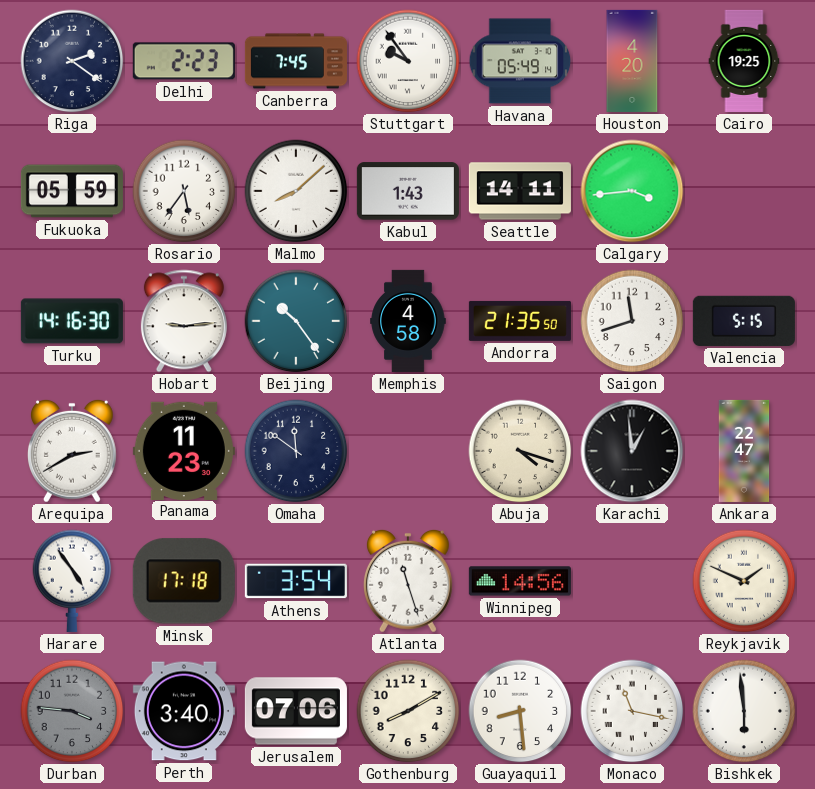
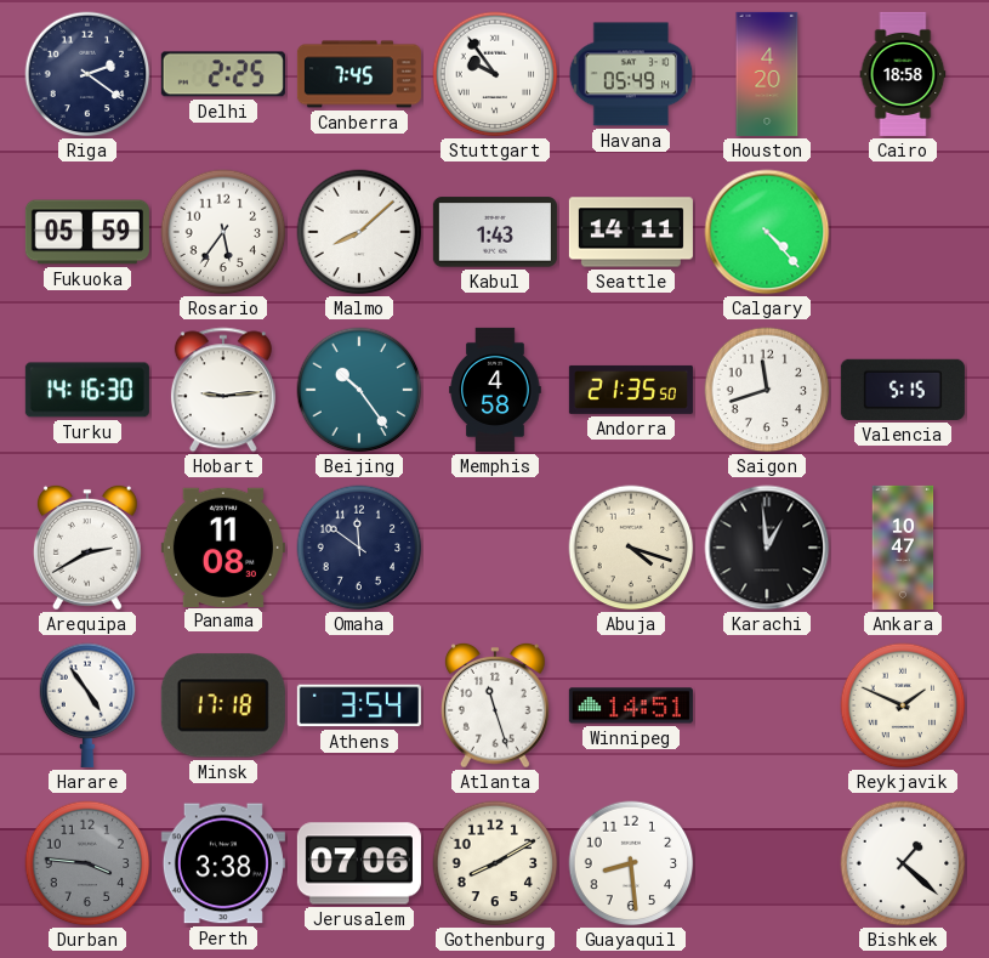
Delhi: 2:23 -> 2:25
Cairo: 19:25 -> 18:58
Calgary: 3:44 -> 4:23
Panama: 11:23 -> 11:08
Ankara: 22:47 -> 10:47
Winnipeg: 14:56 -> 14:51
Perth: 3:40 -> 3:38
Monaco: 11:17 -> none
Bishkek: 5:59 -> 1:22
